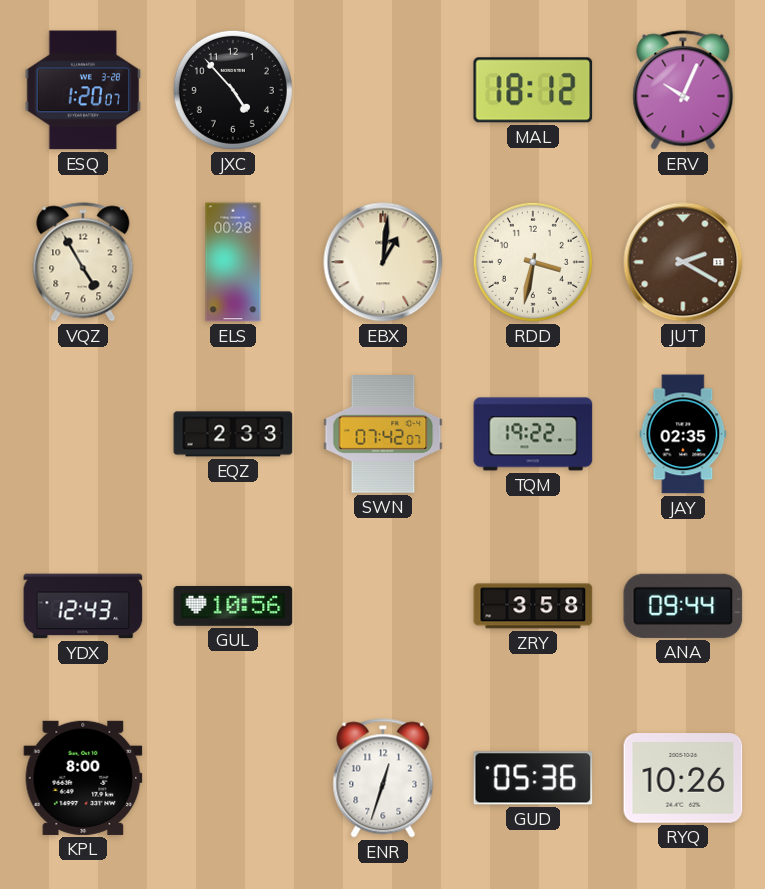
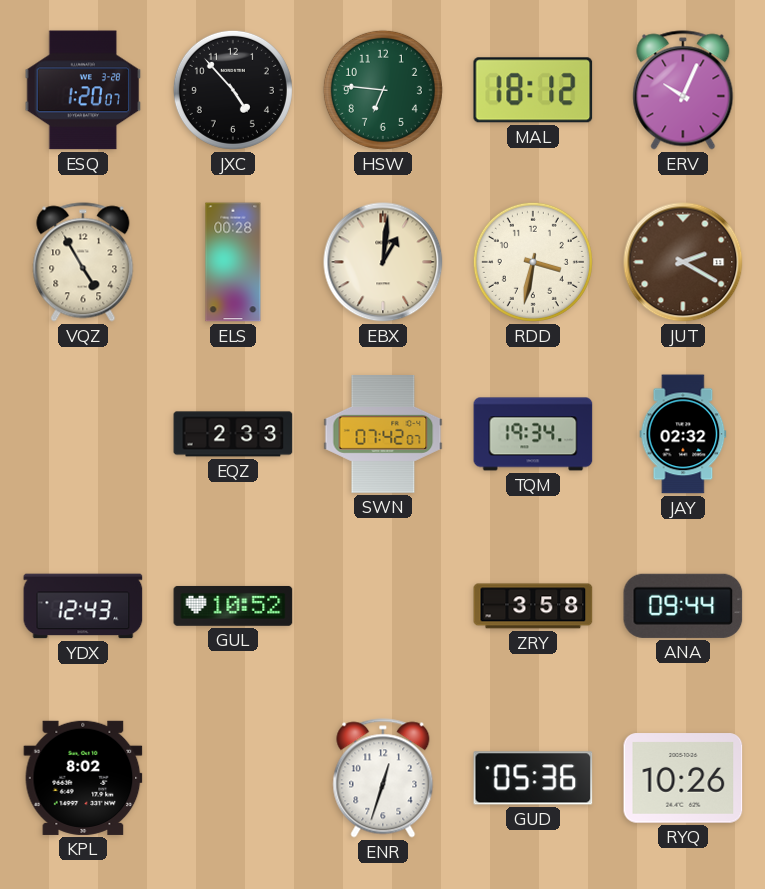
HSW: none -> 6:46
TQM: 19:22 -> 19:34
JAY: 02:35 -> 02:32
GUL: 10:56 -> 10:52
KPL: 8:00 -> 8:02
